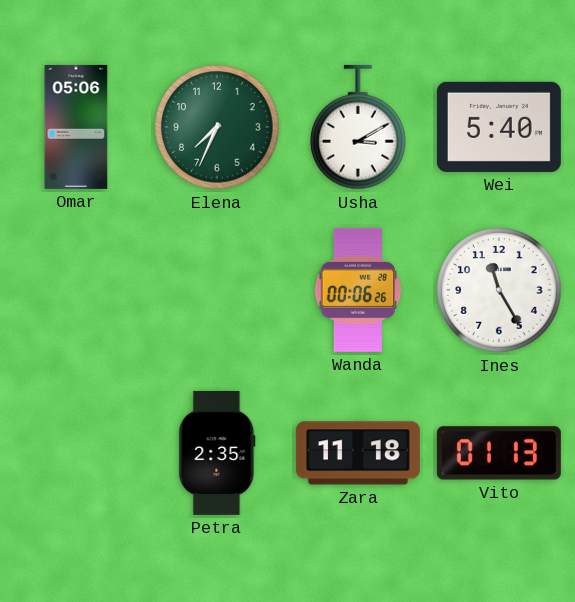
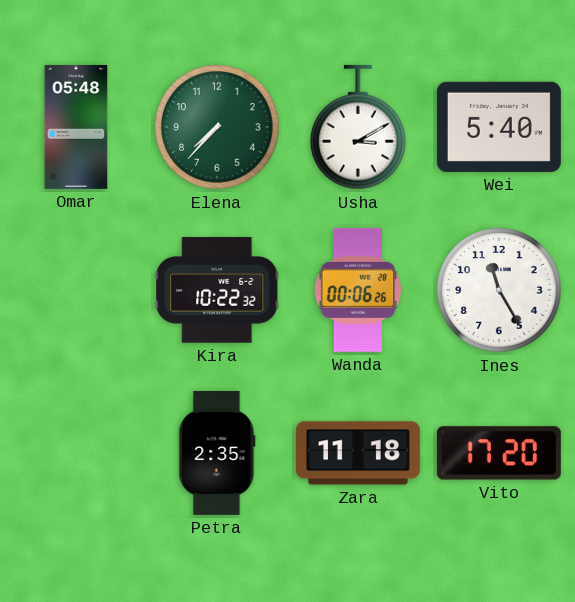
Omar: 05:06 -> 05:48
Elena: 7:34 -> 7:37
Kira: none -> 10:22
Vito: 01:13 -> 17:20
